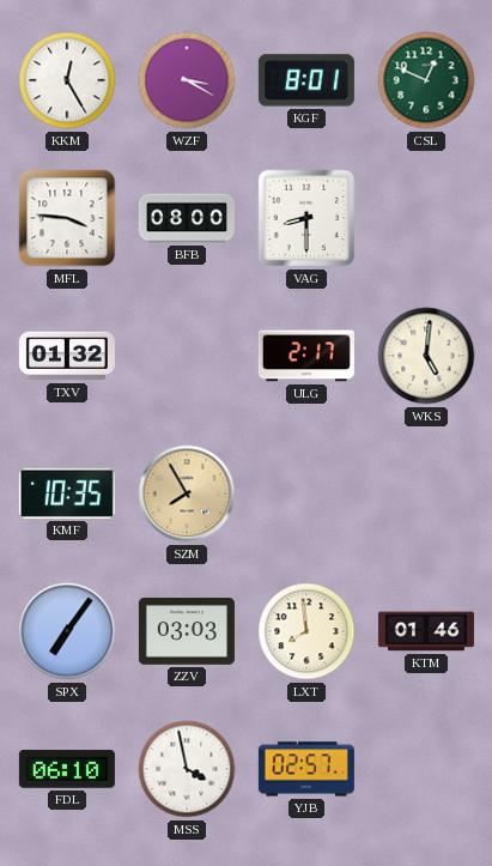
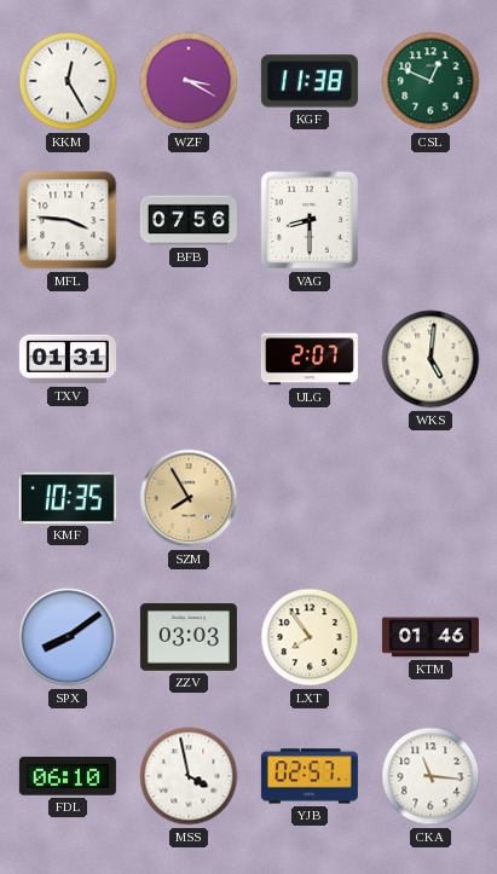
KGF: 8:01 -> 11:38
BFB: 08:00 -> 07:56
TXV: 01:32 -> 01:31
ULG: 2:17 -> 2:07
SPX: 7:06 -> 8:09
LXT: 7:59 -> 7:54
CKA: none -> 11:16
